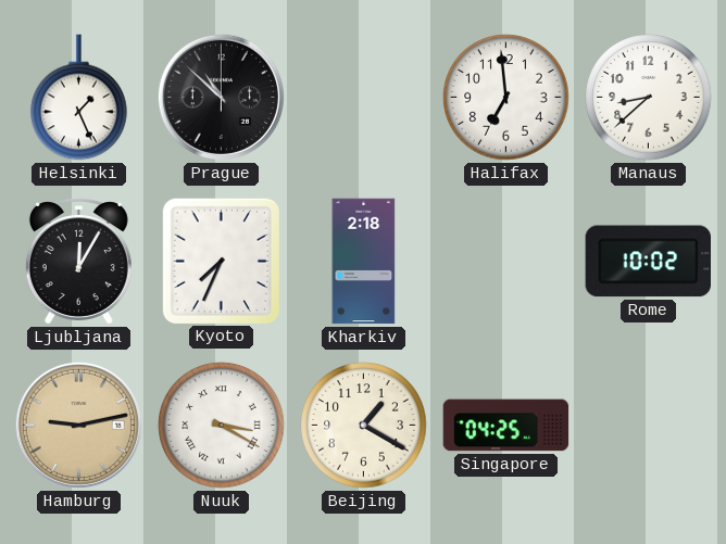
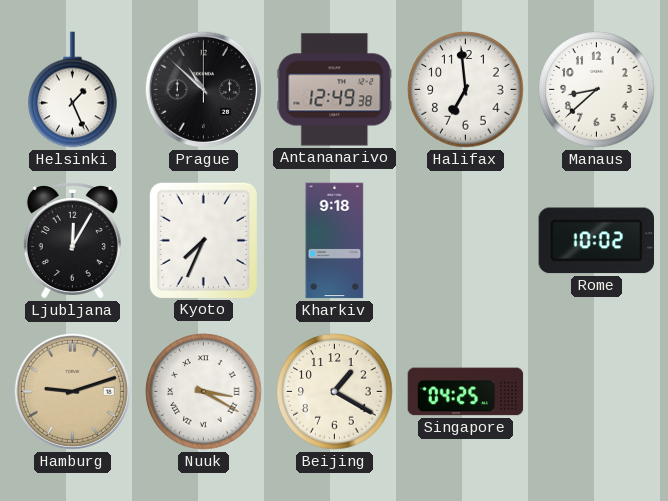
Antananarivo: none -> 12:49
Kharkiv: 2:18 -> 9:18
Hamburg: 9:13 -> 9:12
